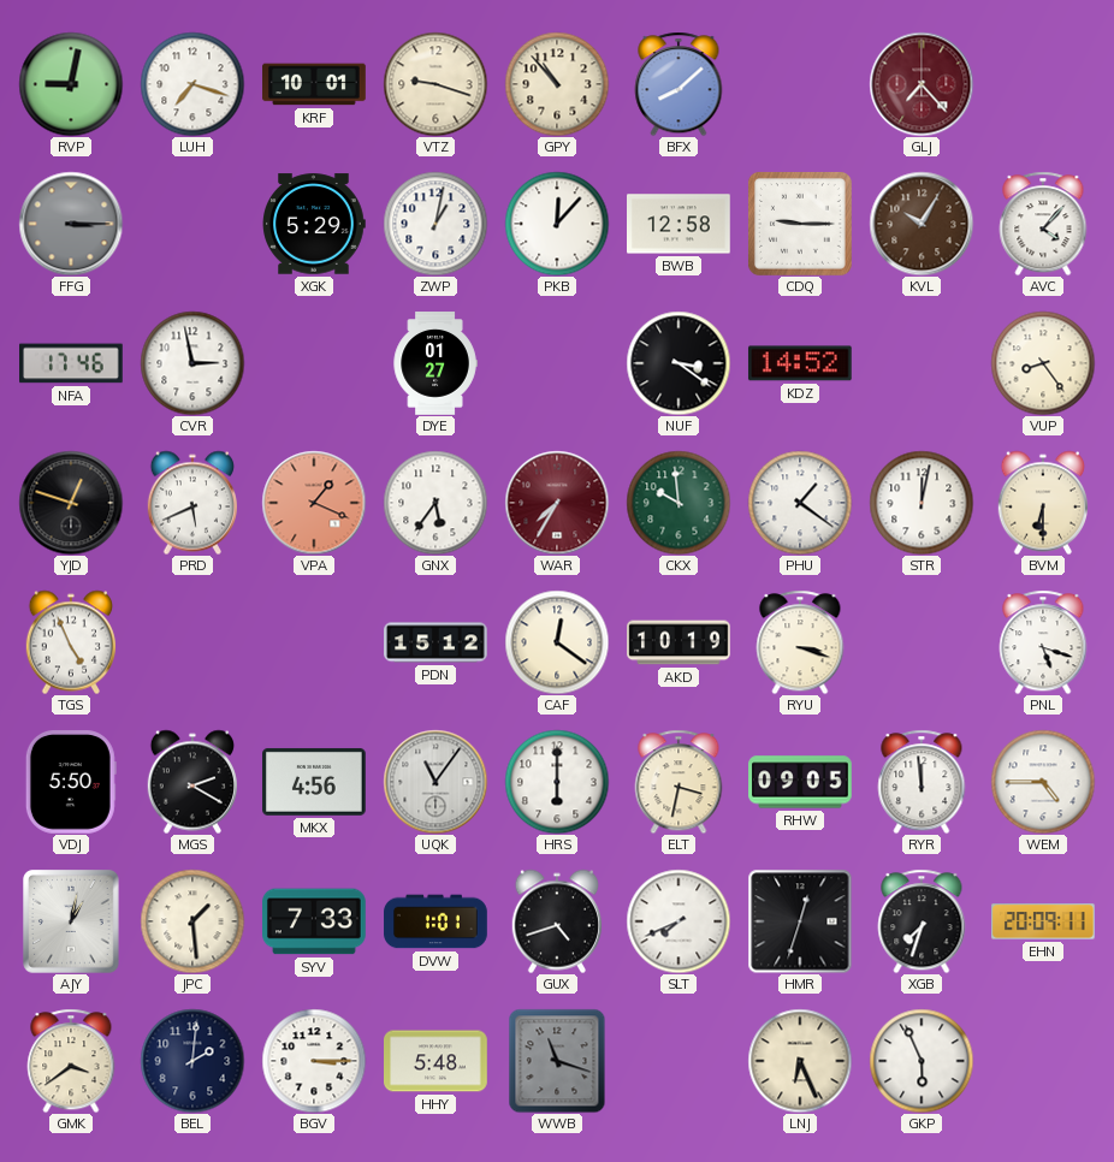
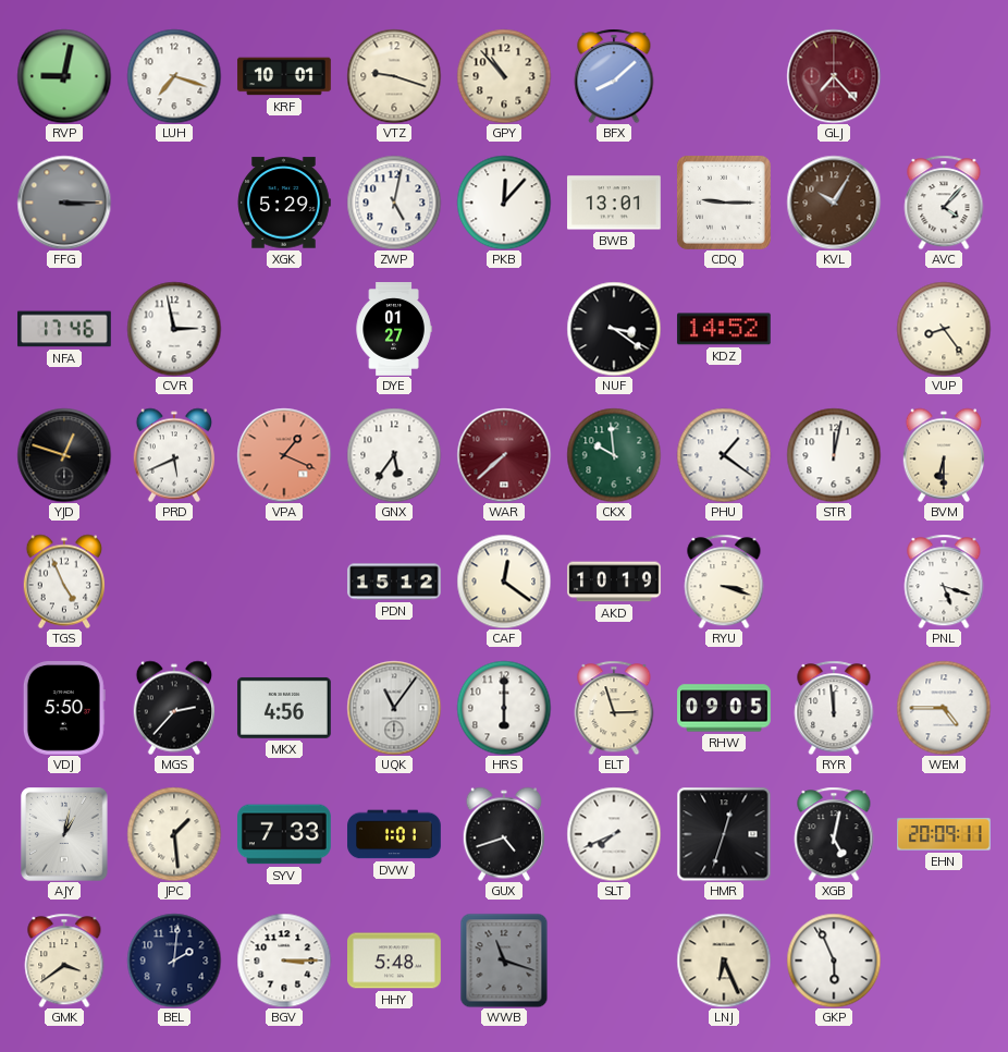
ZWP: 1:02 -> 5:02
BWB: 12:58 -> 13:01
WAR: 7:35 -> 7:38
MGS: 2:20 -> 2:37
ELT: 3:32 -> 2:57
XGB: 7:33 -> 5:02
